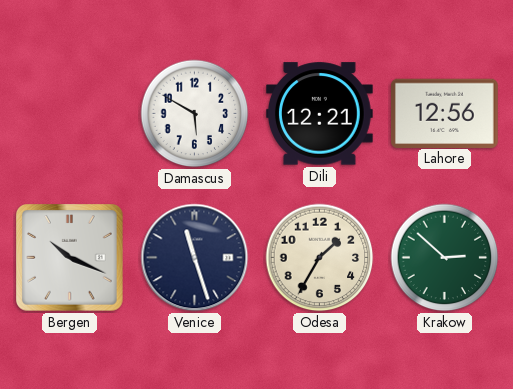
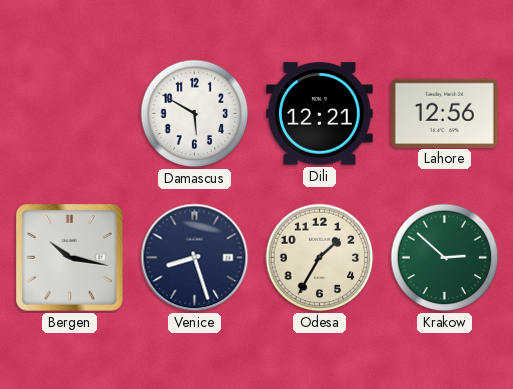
Bergen: 10:19 -> 10:17
Venice: 11:27 -> 8:27
